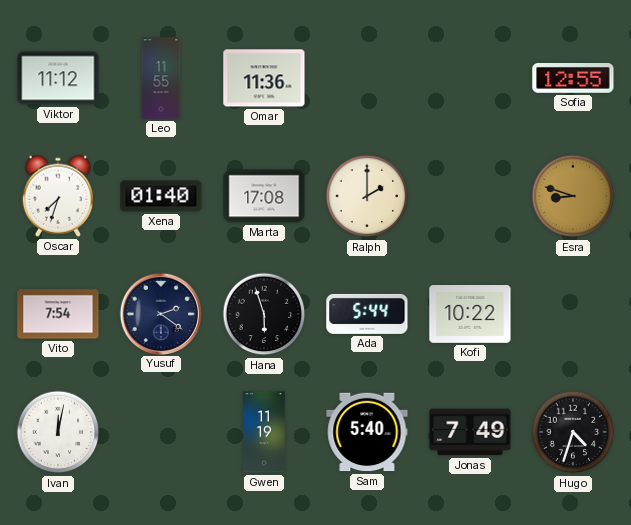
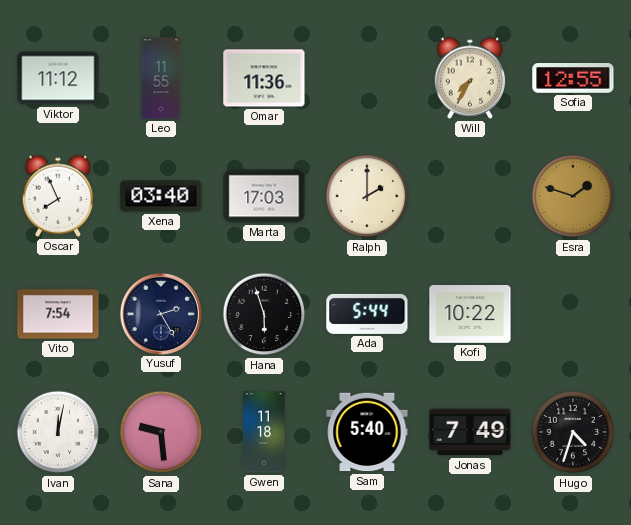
Will: none -> 7:35
Oscar: 7:33 -> 7:56
Xena: 01:40 -> 03:40
Marta: 17:08 -> 17:03
Esra: 8:48 -> 1:48
Yusuf: 2:21 -> 2:25
Sana: none -> 9:29
Gwen: 11:19 -> 11:18
